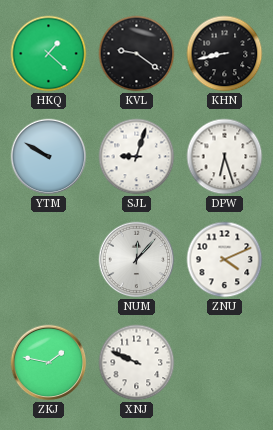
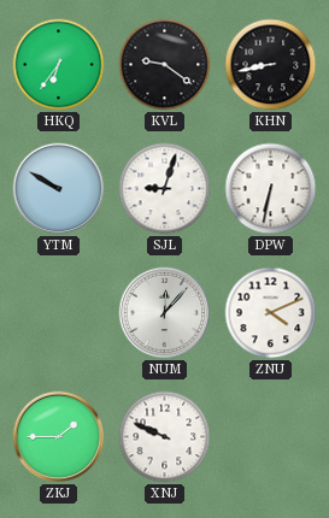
HKQ: 1:22 -> 6:36
DPW: 6:27 -> 6:32
ZKJ: 1:47 -> 1:45
